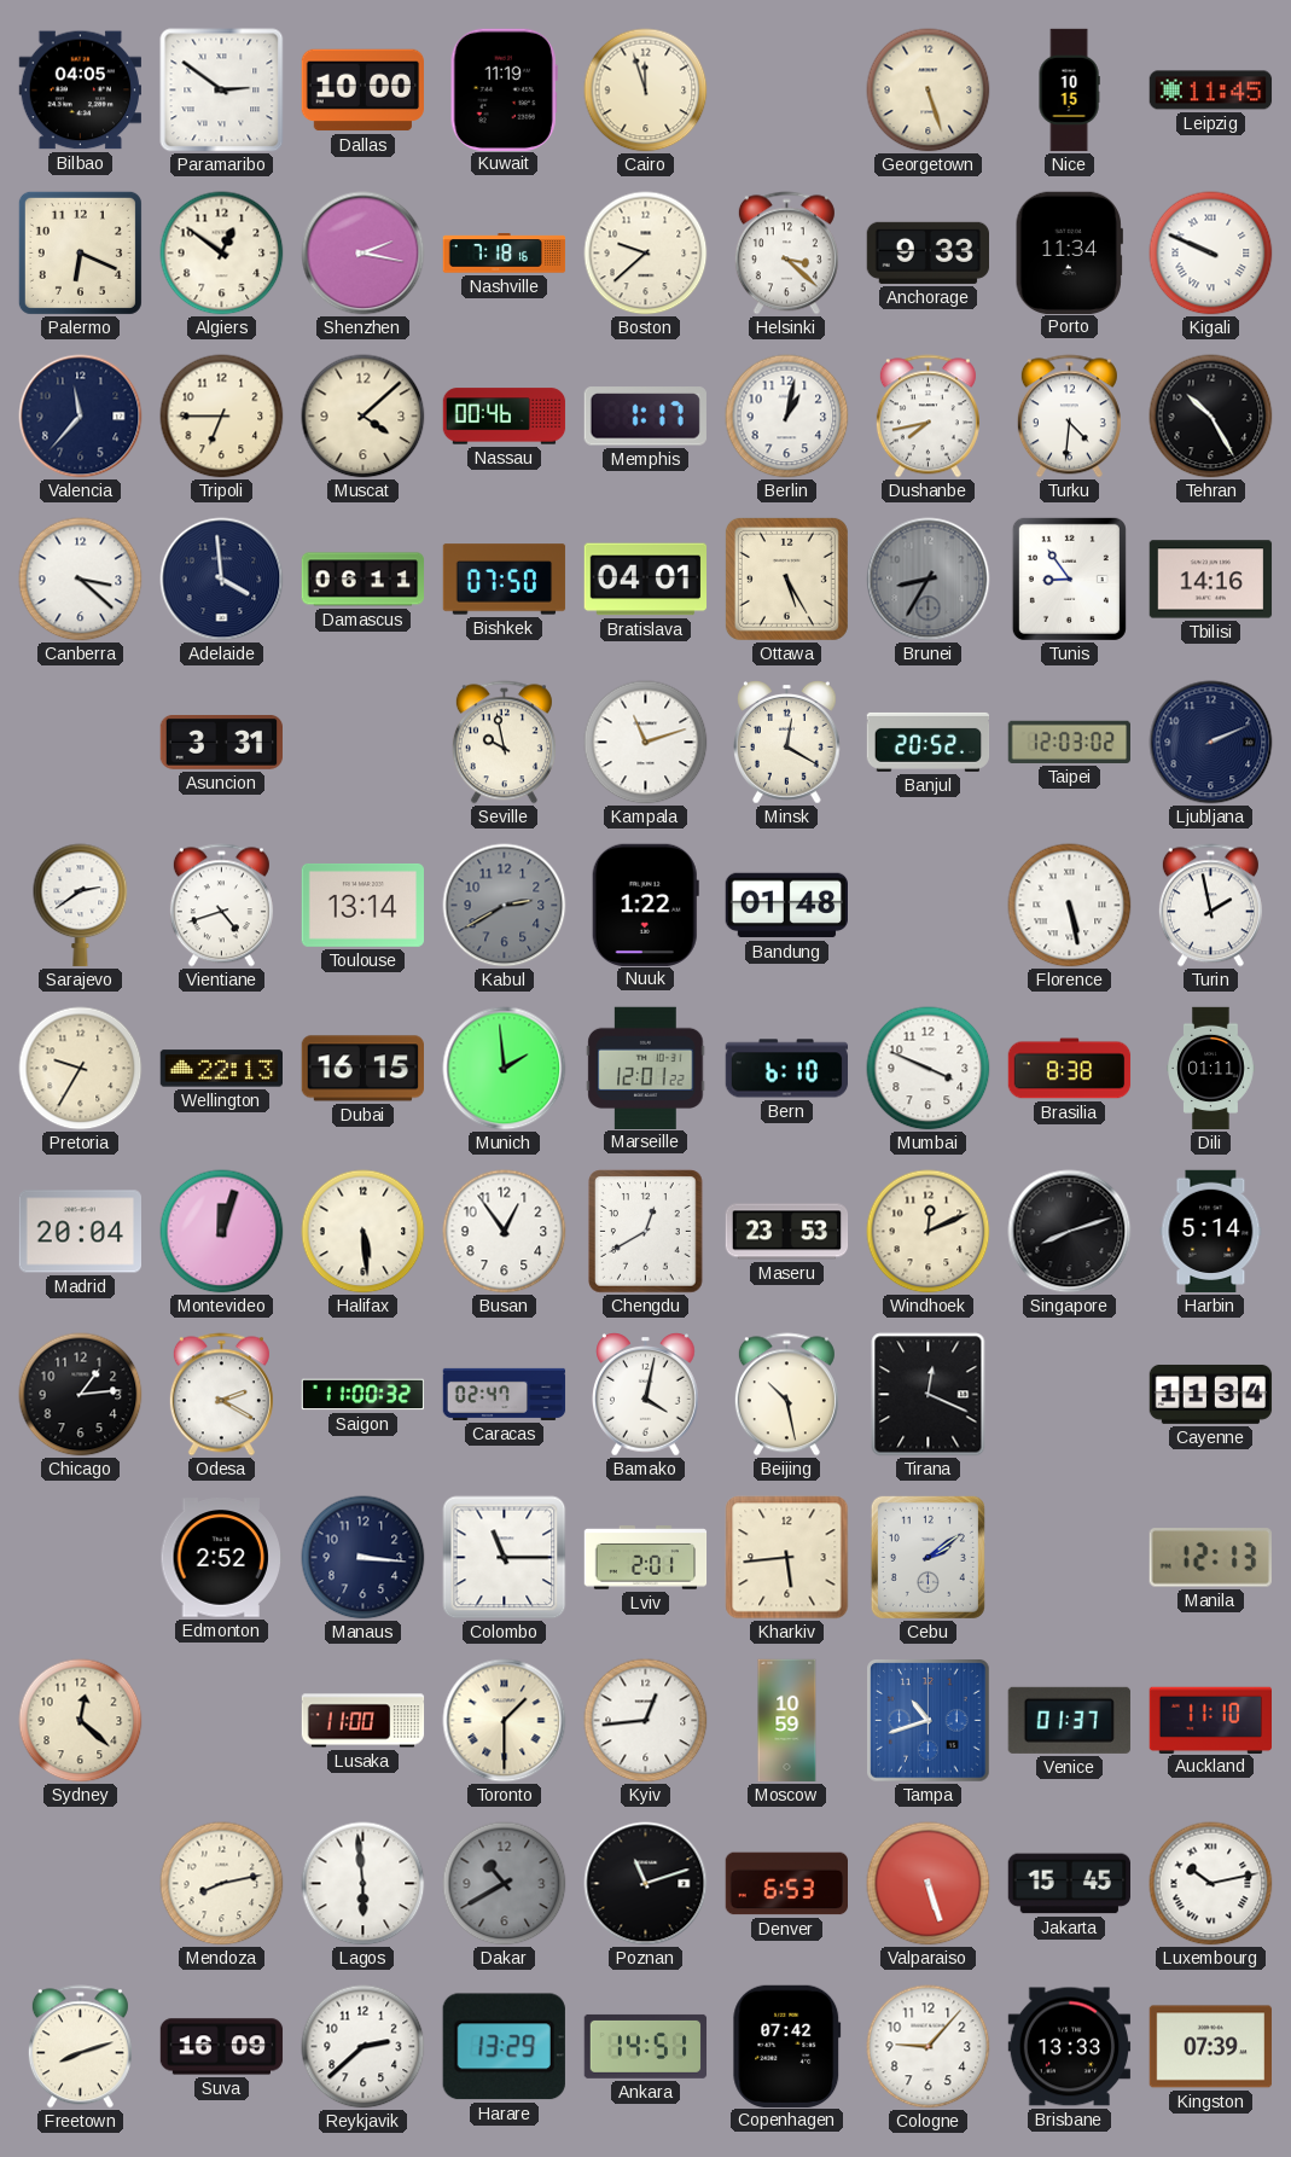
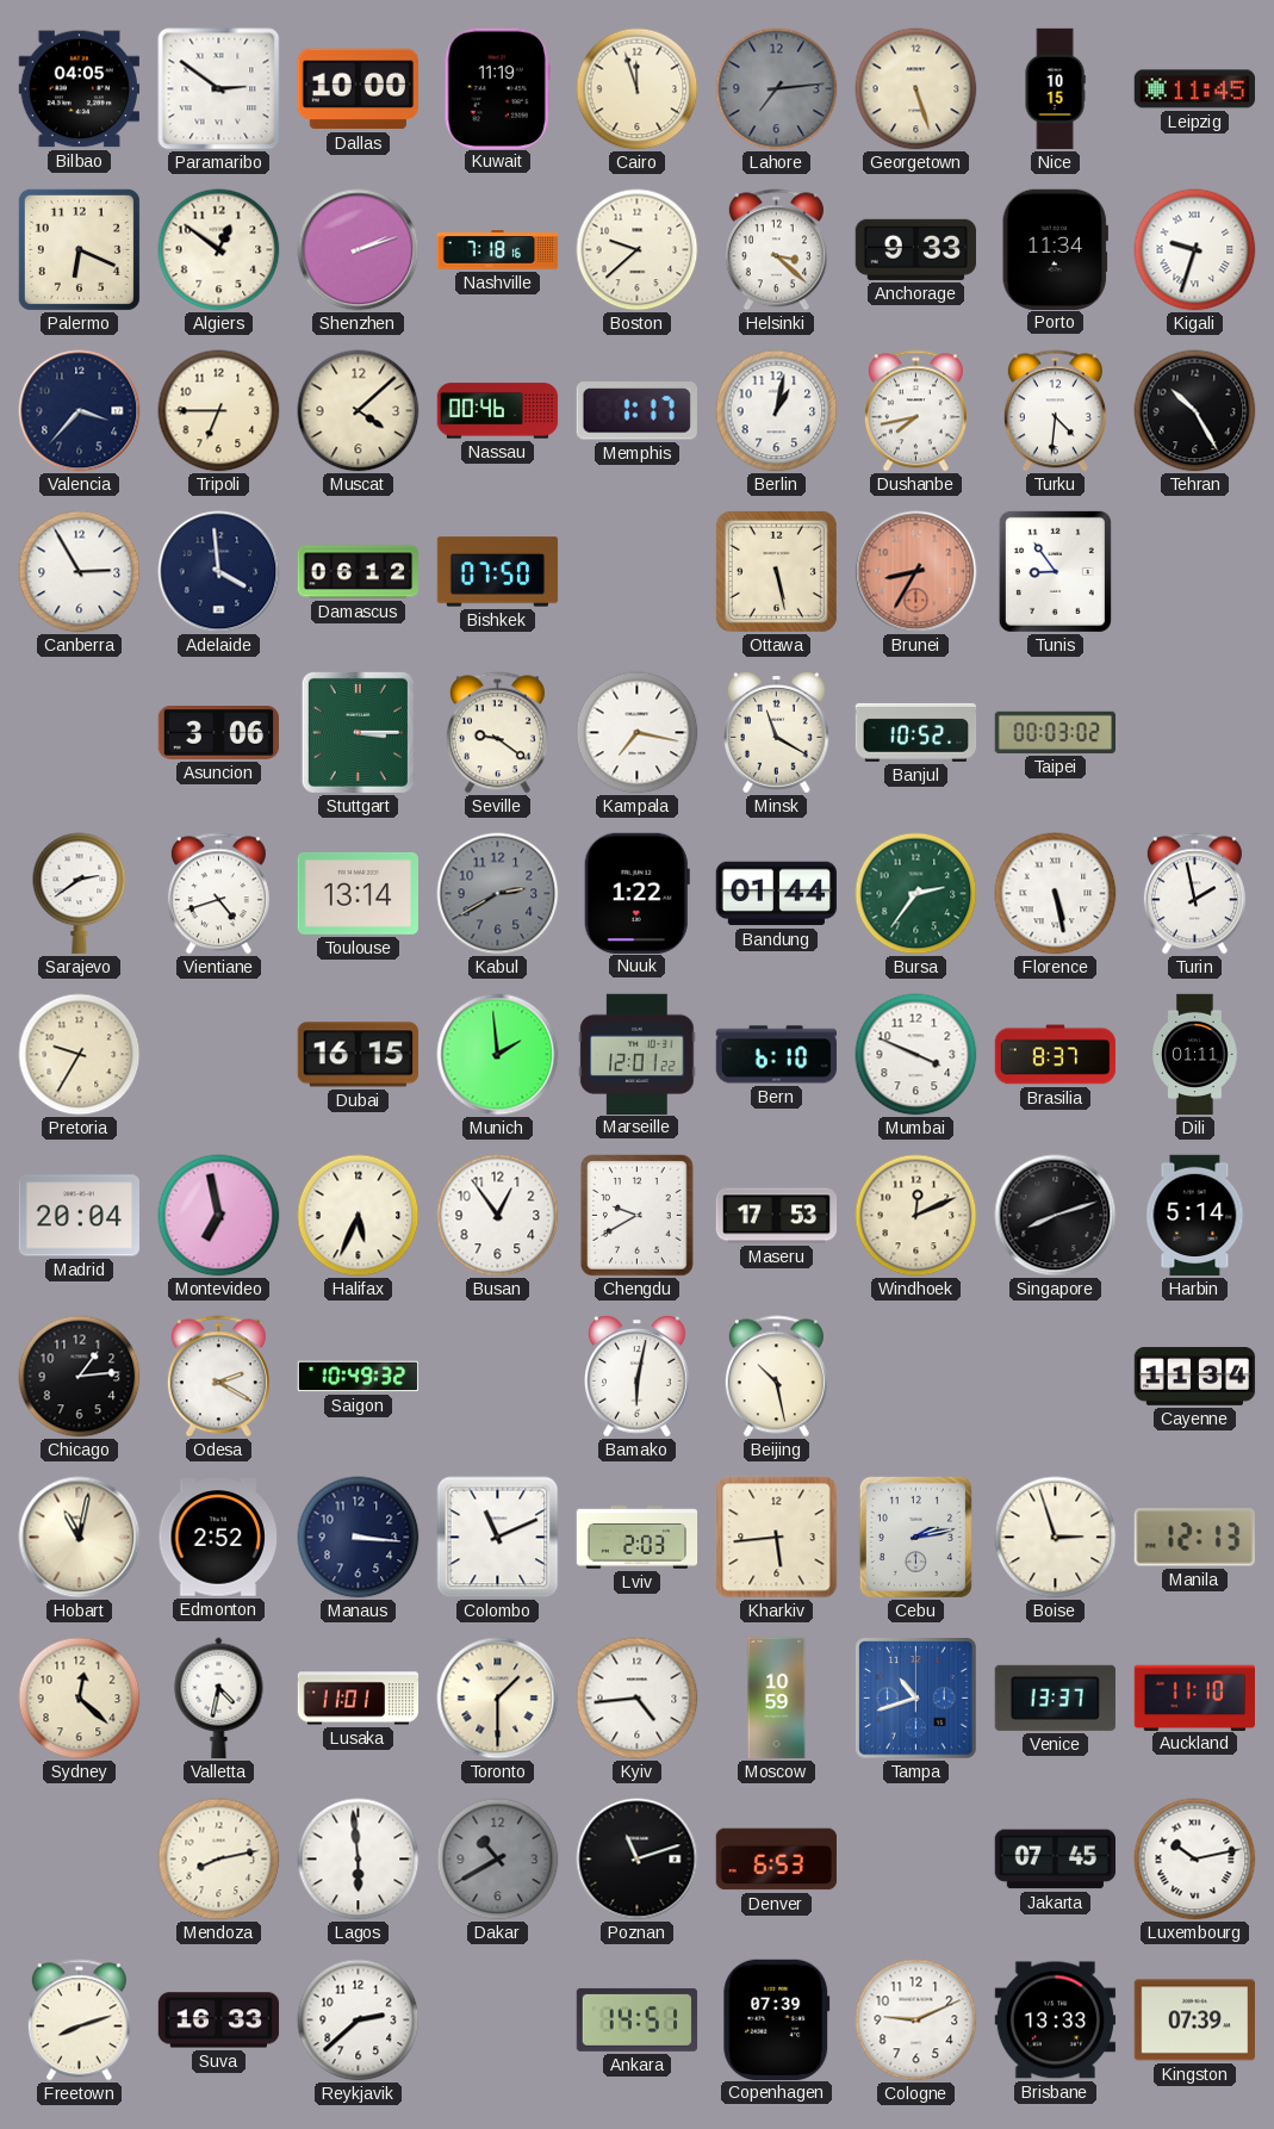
Lahore: none -> 7:14
Shenzhen: 2:17 -> 2:12
Kigali: 9:49 -> 9:33
Valencia: 11:37 -> 3:37
Canberra: 3:22 -> 2:55
Damascus: 06:11 -> 06:12
Bratislava: 04:01 -> none
Ottawa: 5:25 -> 5:28
Brunei dial: grey -> salmon
Tbilisi: 14:16 -> none
Asuncion: 3:31 -> 3:06
Stuttgart: none -> 3:15
Seville: 9:58 -> 9:21
Kampala: 11:12 -> 7:17
Minsk: 12:20 -> 11:20
Banjul: 20:52 -> 10:52
Taipei: 12:03 -> 00:03
Ljubljana: 2:11 -> none
Bandung: 01:48 -> 01:44
Bursa: none -> 2:36
Wellington: 22:13 -> none
Brasilia: 8:38 -> 8:37
Montevideo: 12:03 -> 6:58
Halifax: 5:29 -> 5:34
Chengdu: 12:40 -> 9:40
Maseru: 23:53 -> 17:53
Saigon: 11:00 -> 10:49
Caracas: 02:47 -> none
Bamako: 4:02 -> 6:02
Tirana: 12:19 -> none
Hobart: none -> 11:02
Colombo: 11:15 -> 11:11
Lviv: 2:01 -> 2:03
Cebu: 2:09 -> 2:13
Boise: none -> 2:57
Valletta: none -> 4:32
Lusaka: 11:00 -> 11:01
Kyiv: 12:44 -> 4:44
Venice: 01:37 -> 13:37
Valparaiso: 5:27 -> none
Jakarta: 15:45 -> 07:45
Suva: 16:09 -> 16:33
Harare: 13:29 -> none
Copenhagen: 07:42 -> 07:39
Cologne: 9:07 -> 9:11
